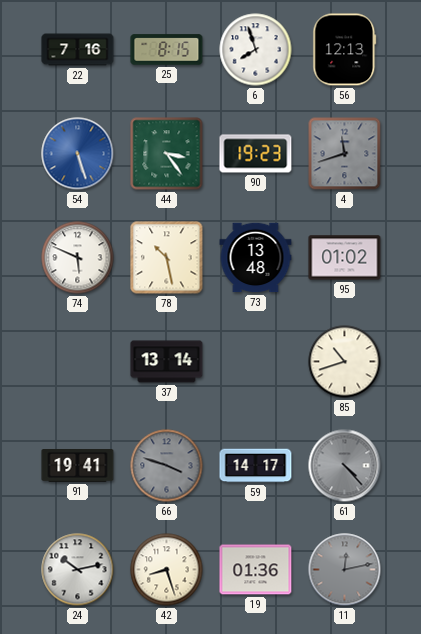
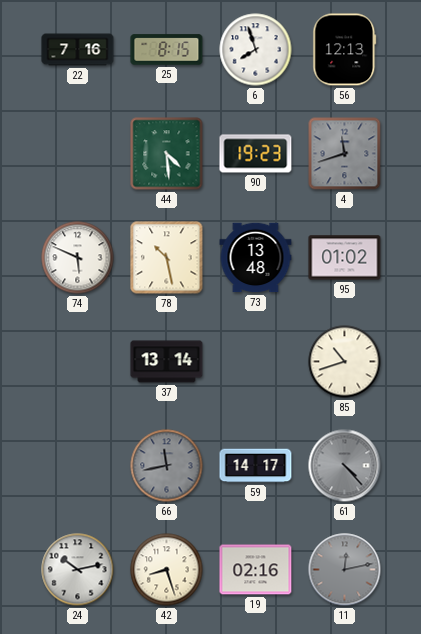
54: 5:27 -> none
44: 3:24 -> 4:29
91: 19:41 -> none
66: 3:48 -> 11:43
19: 01:36 -> 02:16
